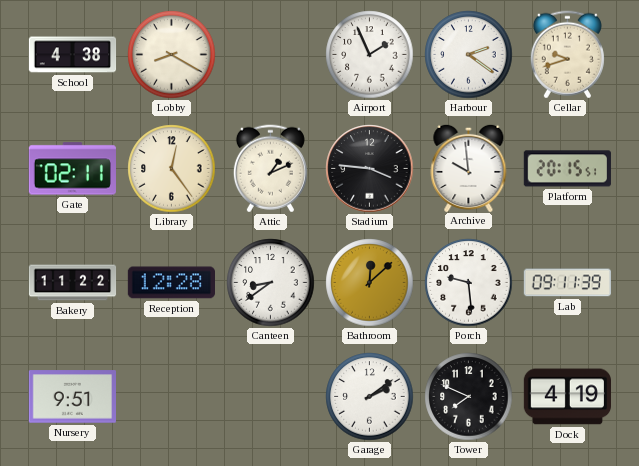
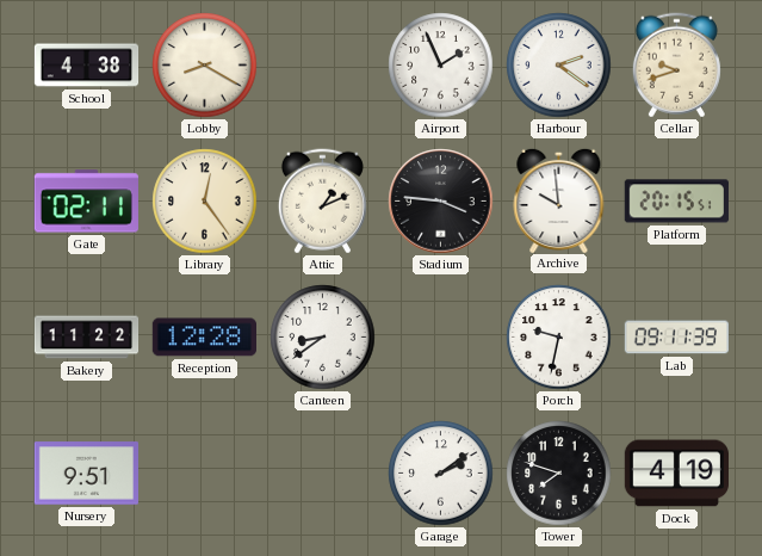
Bathroom: 12:08 -> none
Porch: 9:29 -> 9:32
Tower: 7:49 -> 7:48
